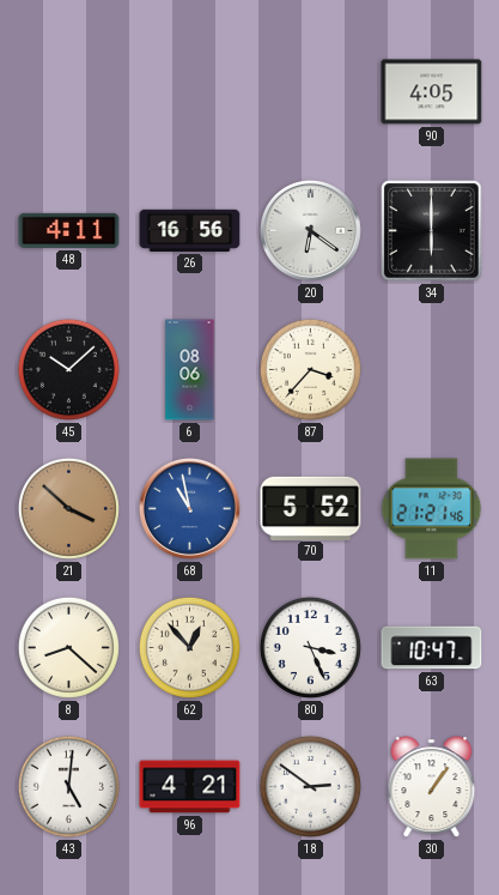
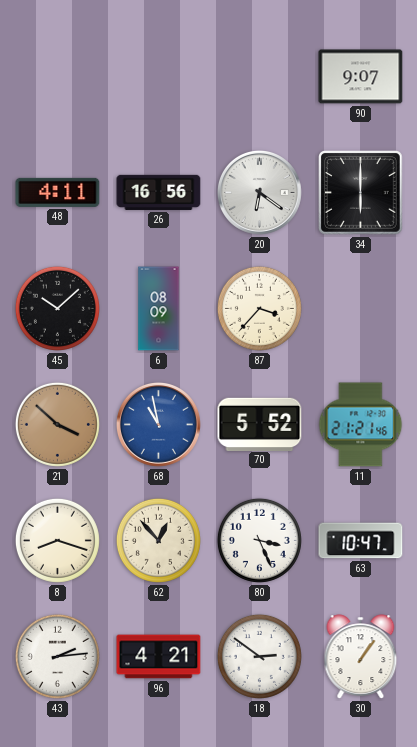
90: 4:05 -> 9:07
6: 08:06 -> 08:09
8: 8:22 -> 8:18
43: 5:01 -> 2:14
